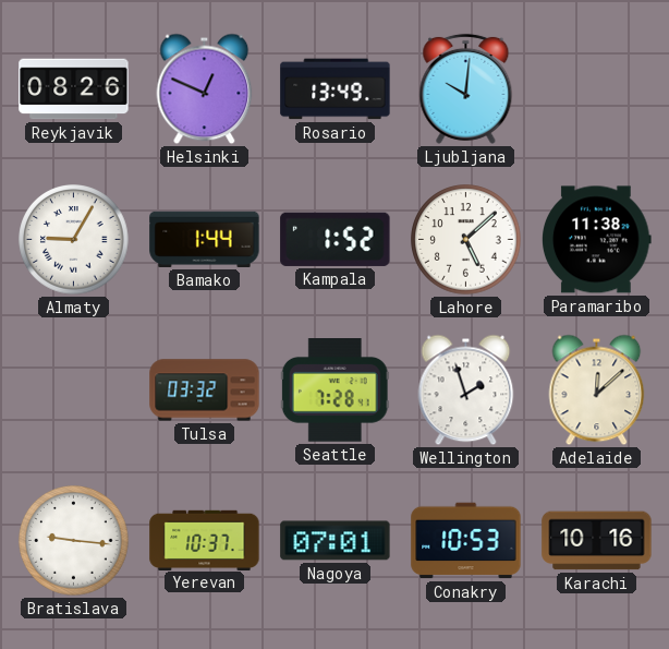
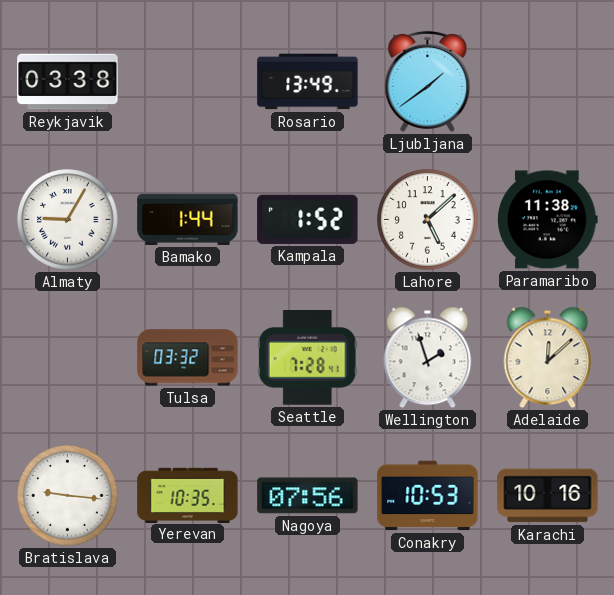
Reykjavik: 08:26 -> 03:38
Helsinki: 12:49 -> none
Ljubljana: 10:01 -> 1:39
Yerevan: 10:37 -> 10:35
Nagoya: 07:01 -> 07:56
